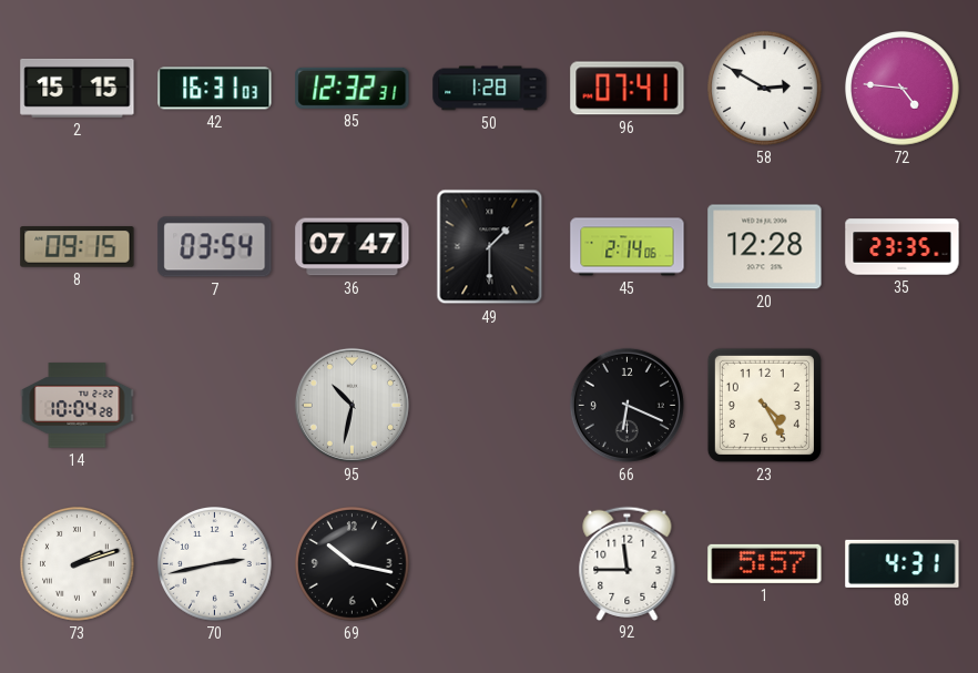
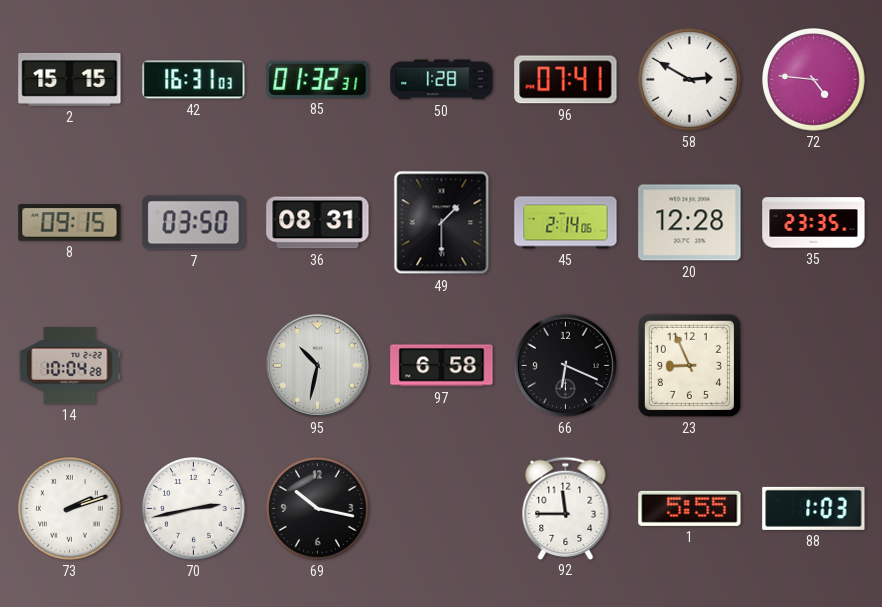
85: 12:32 -> 01:32
7: 03:54 -> 03:50
36: 07:47 -> 08:31
97: none -> 6:58
23: 4:25 -> 8:56
1: 5:57 -> 5:55
88: 4:31 -> 1:03
